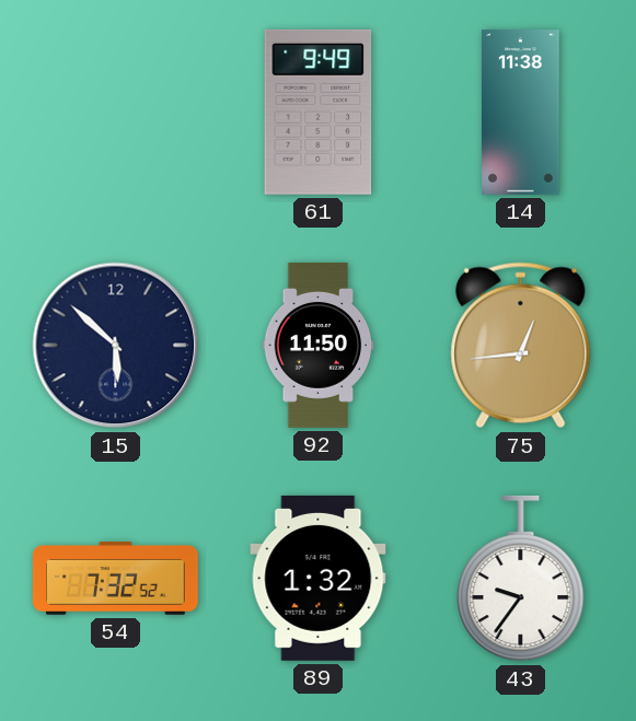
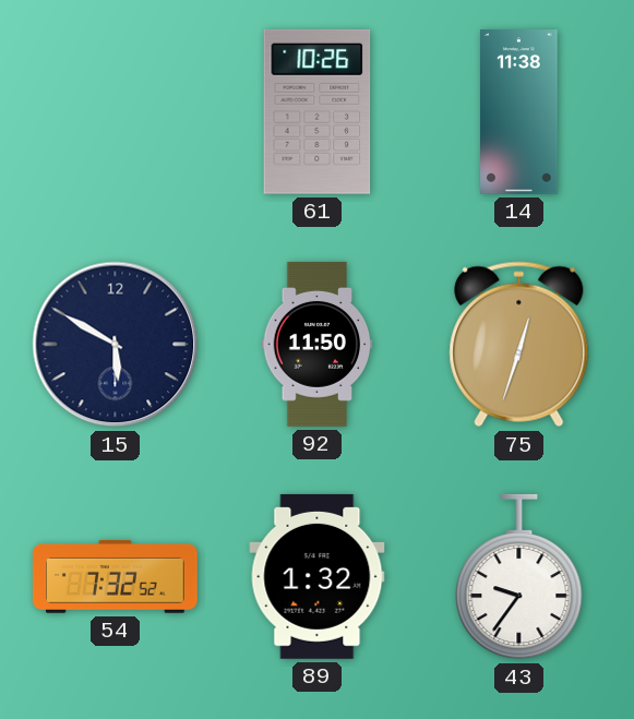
61: 9:49 -> 10:26
15: 5:52 -> 5:50
75: 12:44 -> 12:33
